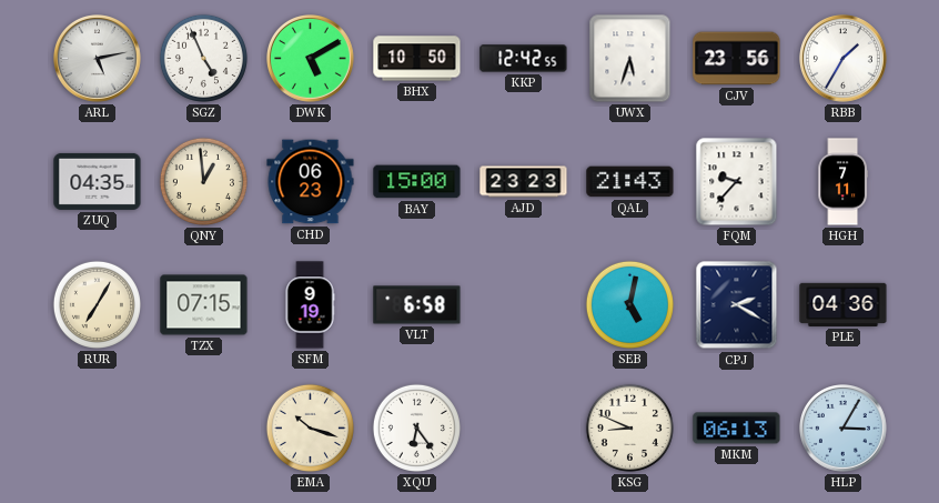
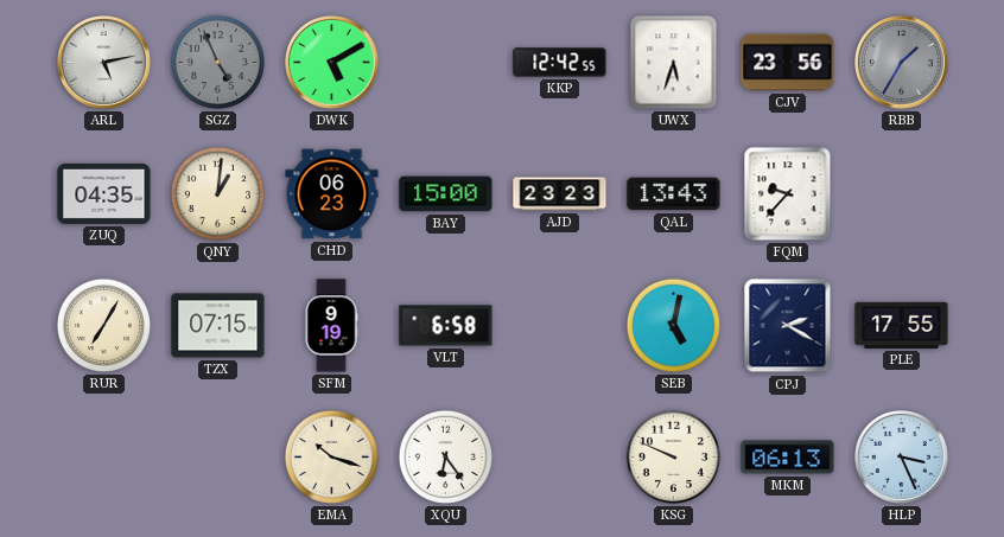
SGZ dial: white -> grey
BHX: 10:50 -> none
RBB dial: white -> grey
QNY: 12:59 -> 1:01
QAL: 21:43 -> 13:43
HGH: 7:11 -> none
PLE: 04:36 -> 17:55
KSG: 8:49 -> 9:49
HLP: 3:05 -> 3:26
